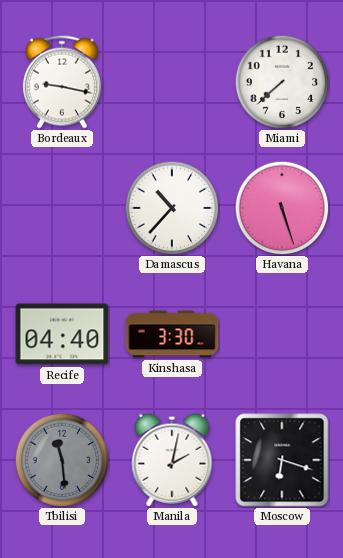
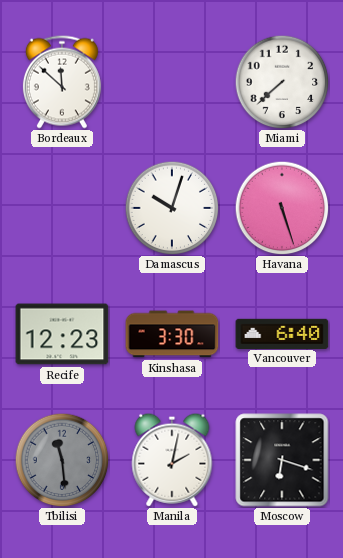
Bordeaux: 9:17 -> 11:52
Damascus: 10:37 -> 10:03
Recife: 04:40 -> 12:23
Vancouver: none -> 6:40
